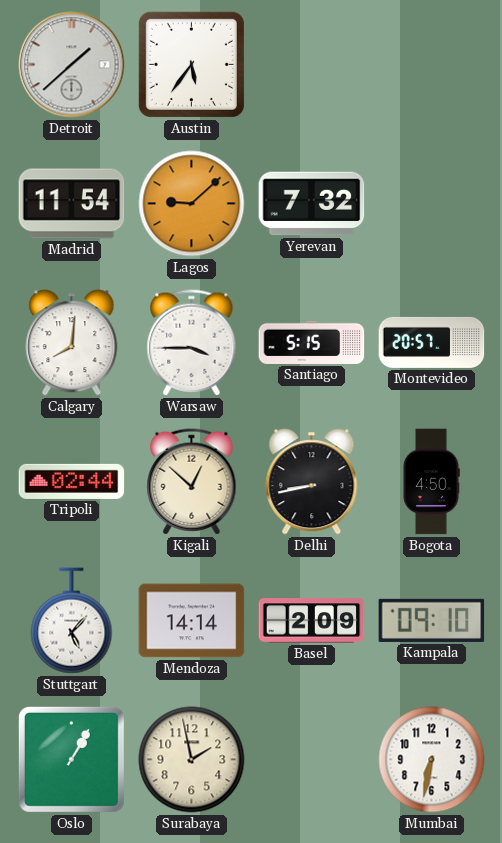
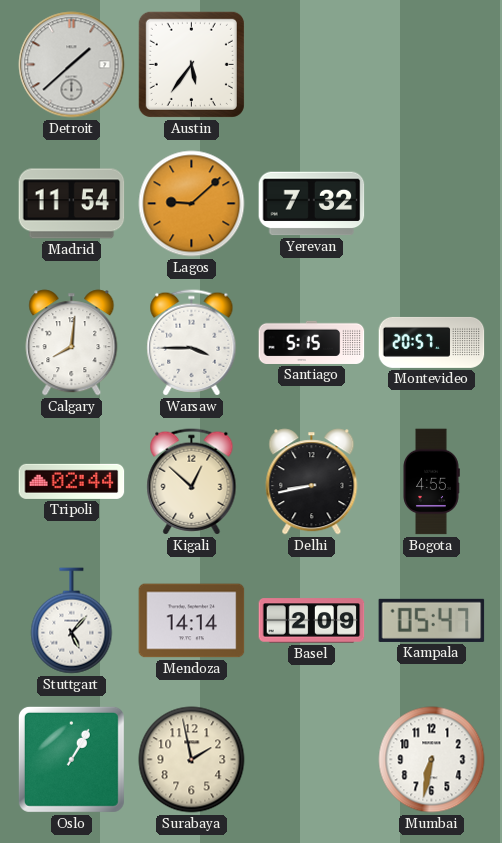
Bogota: 4:50 -> 4:55
Kampala: 09:10 -> 05:47
